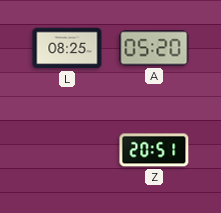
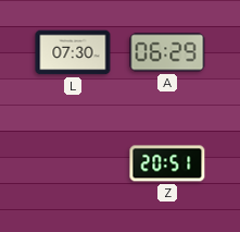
L: 08:25 -> 07:30
A: 05:20 -> 06:29
